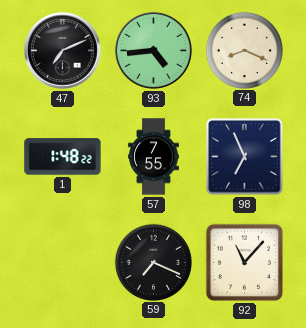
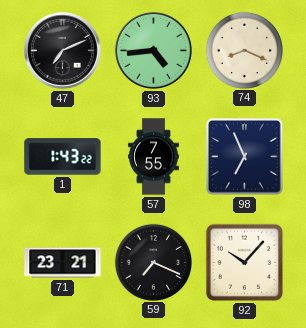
1: 1:48 -> 1:43
71: none -> 23:21
92: 11:07 -> 10:07
